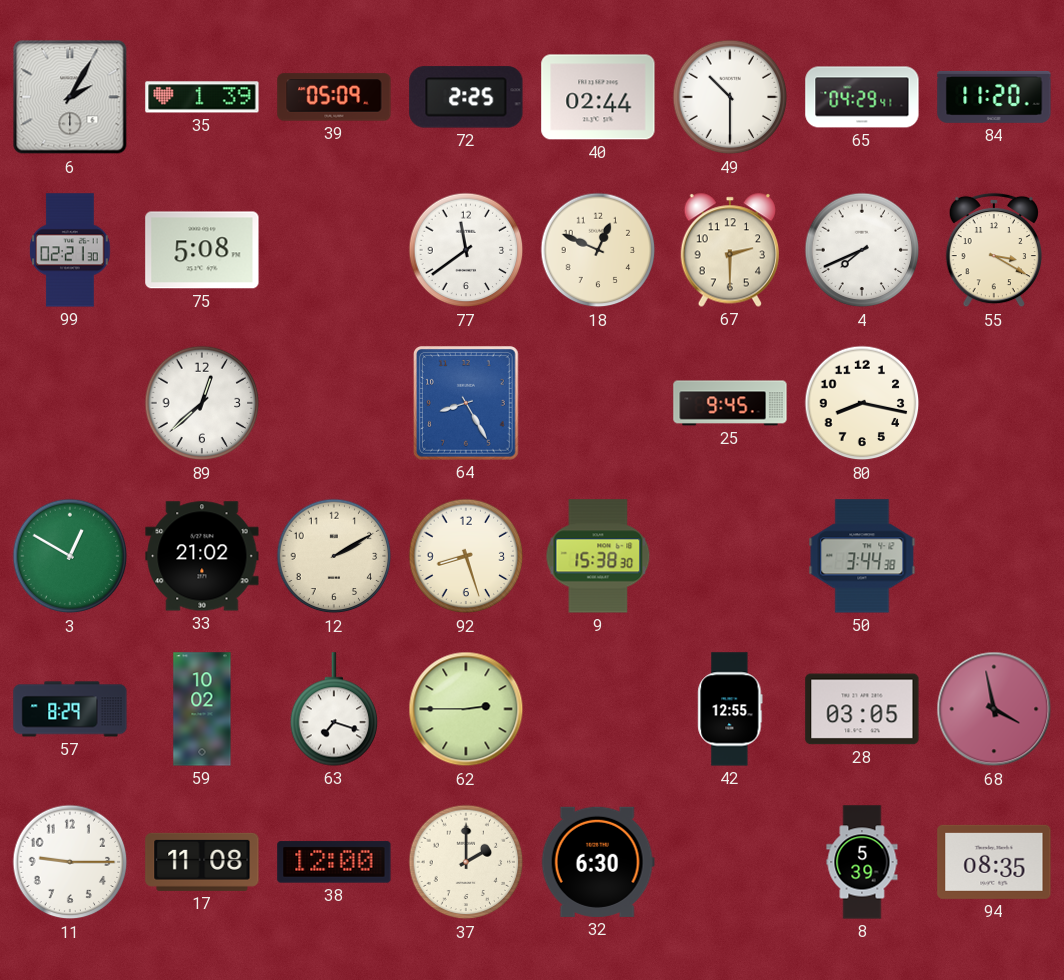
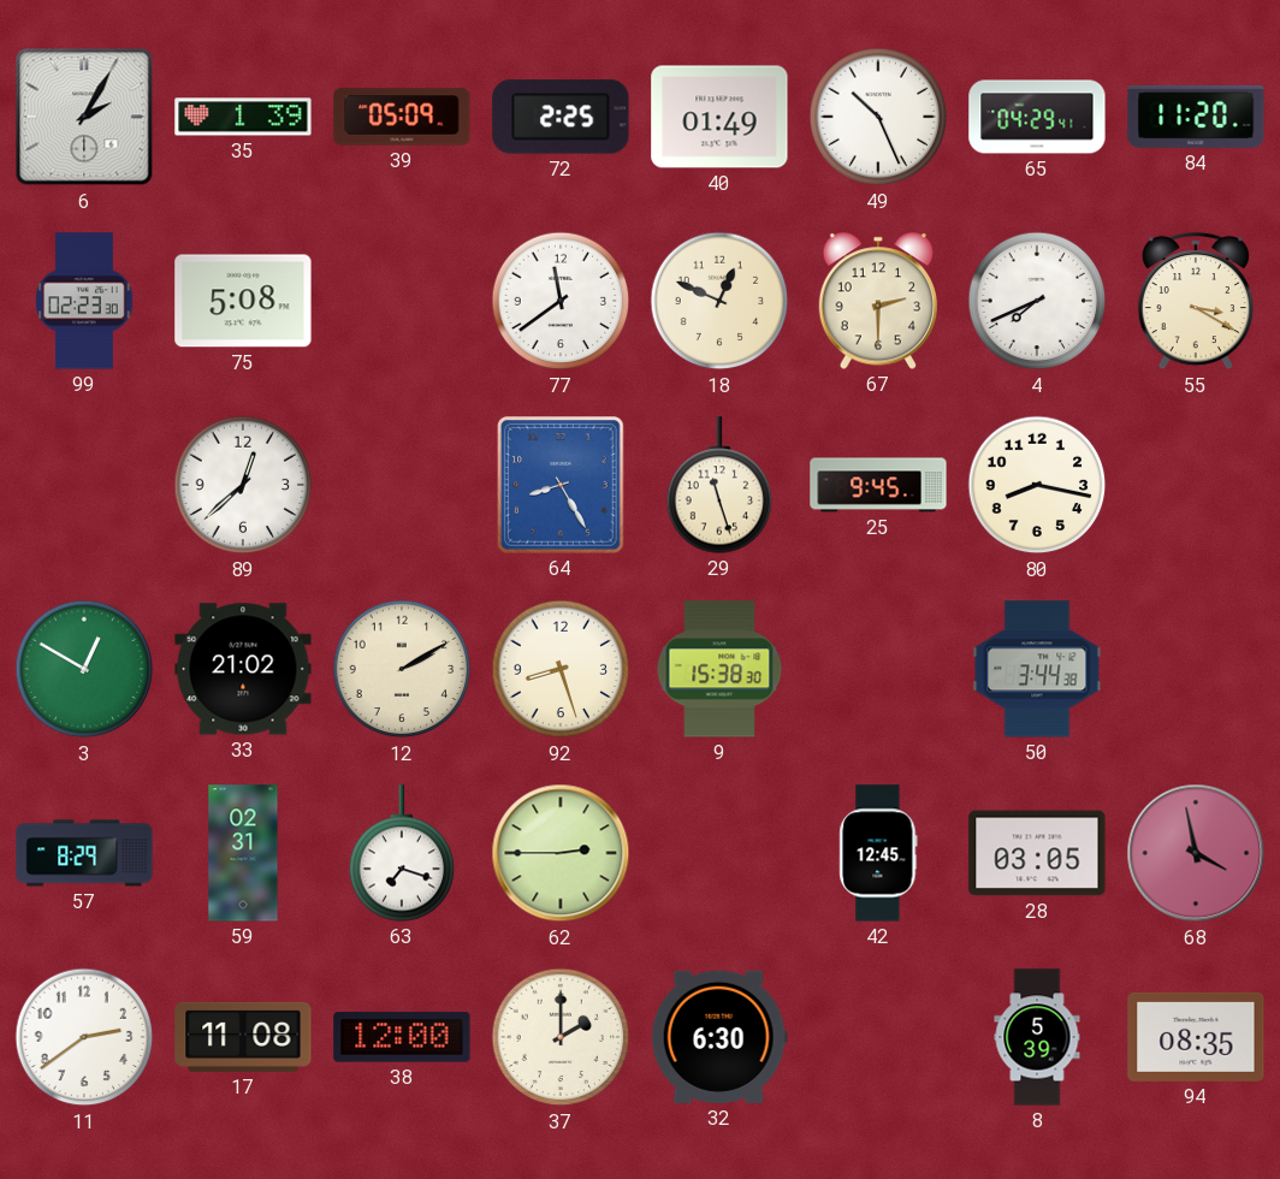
40: 02:44 -> 01:49
49: 10:30 -> 10:26
99: 02:21 -> 02:23
29: none -> 11:27
59: 10:02 -> 02:31
42: 12:55 -> 12:45
11: 9:15 -> 2:39
